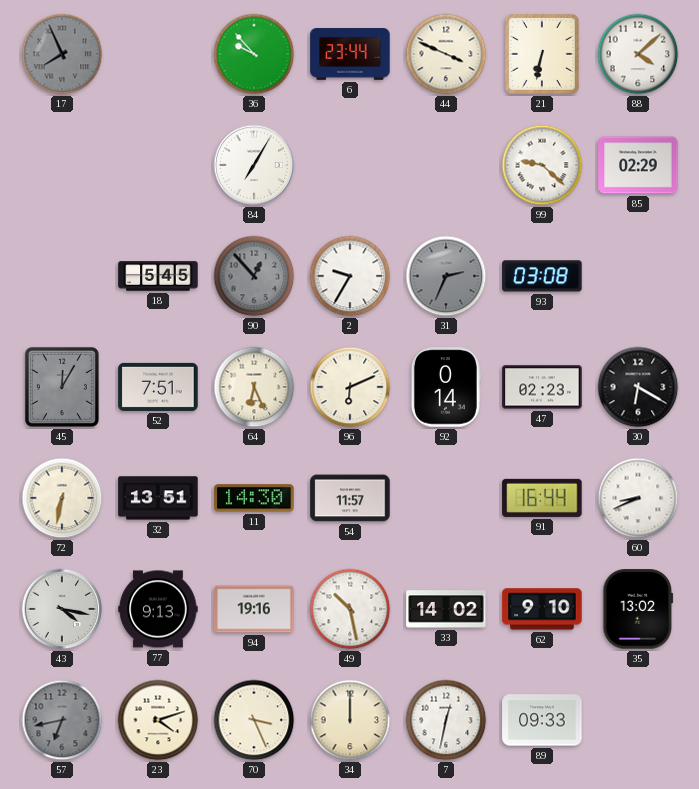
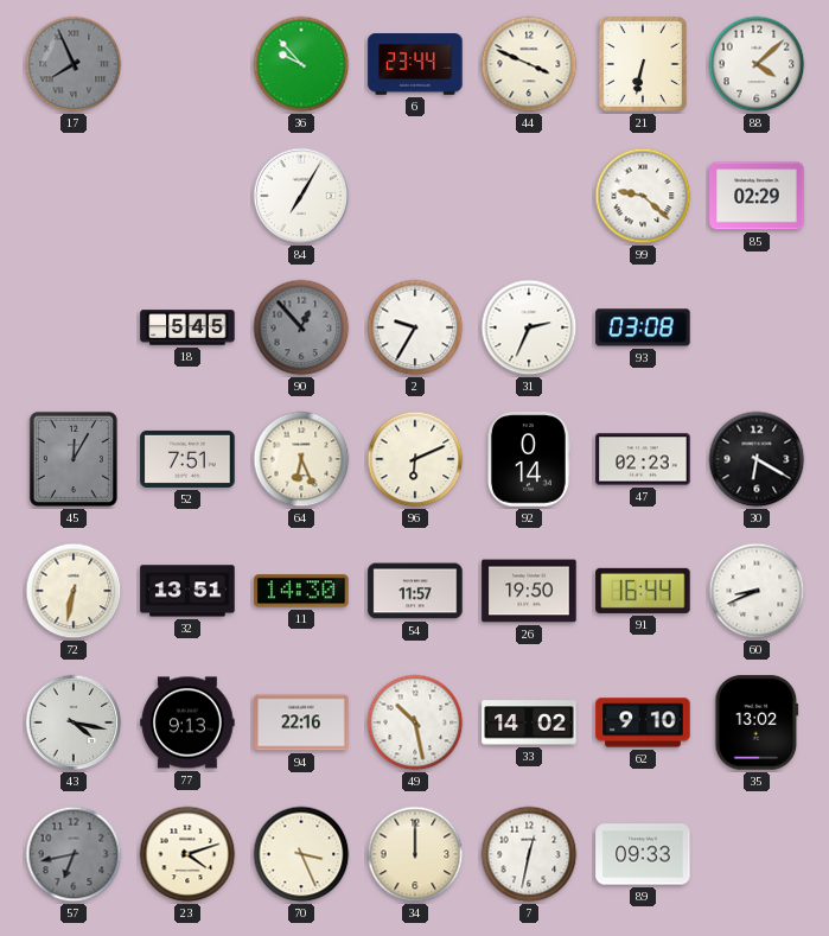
31 dial: grey -> white
26: none -> 19:50
94: 19:16 -> 22:16
